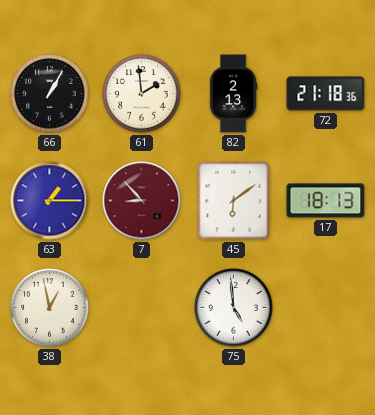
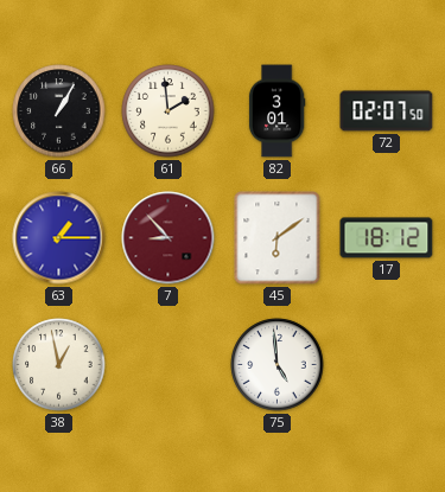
82: 2:13 -> 3:01
72: 21:18 -> 02:07
17: 18:13 -> 18:12
